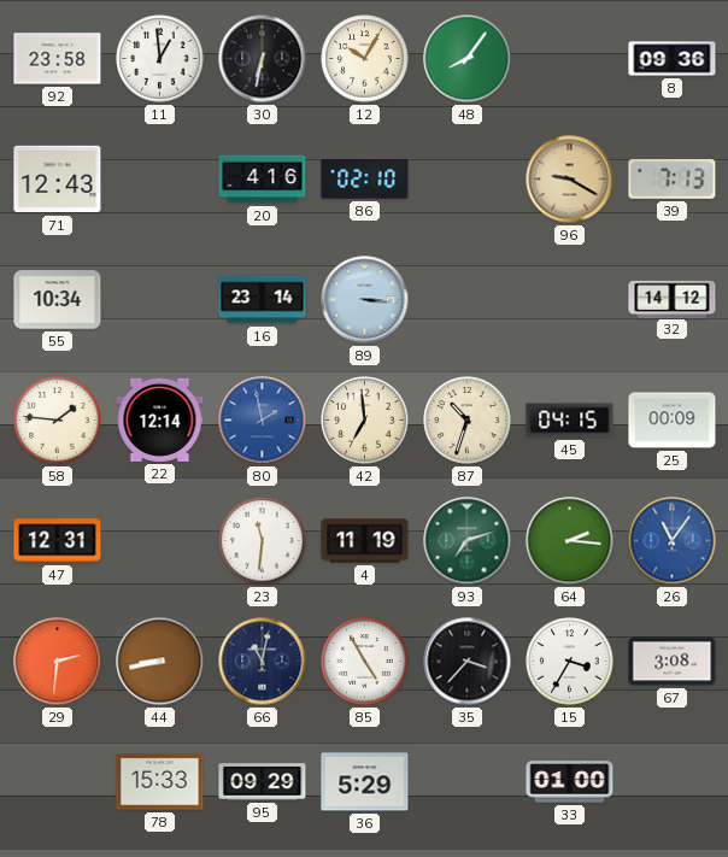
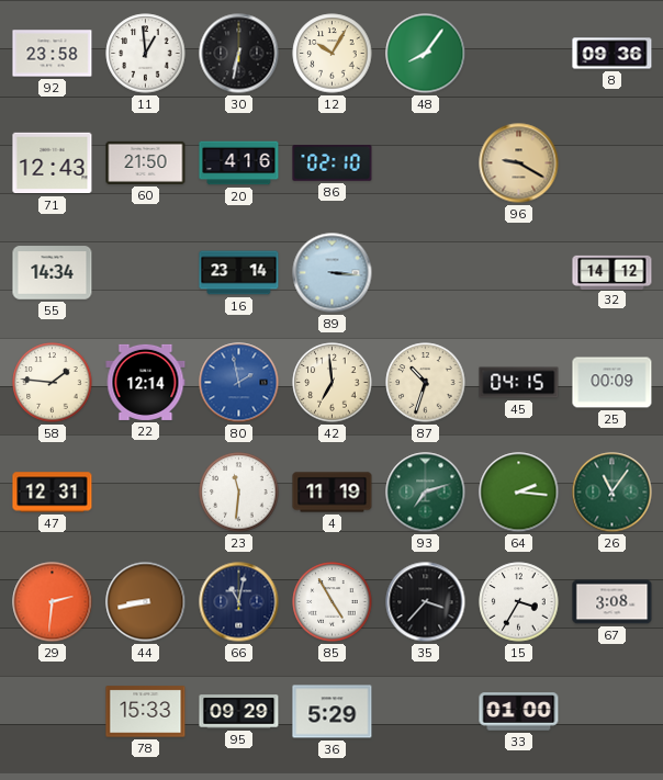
60: none -> 21:50
39: 7:13 -> none
55: 10:34 -> 14:34
26 dial: blue -> green
